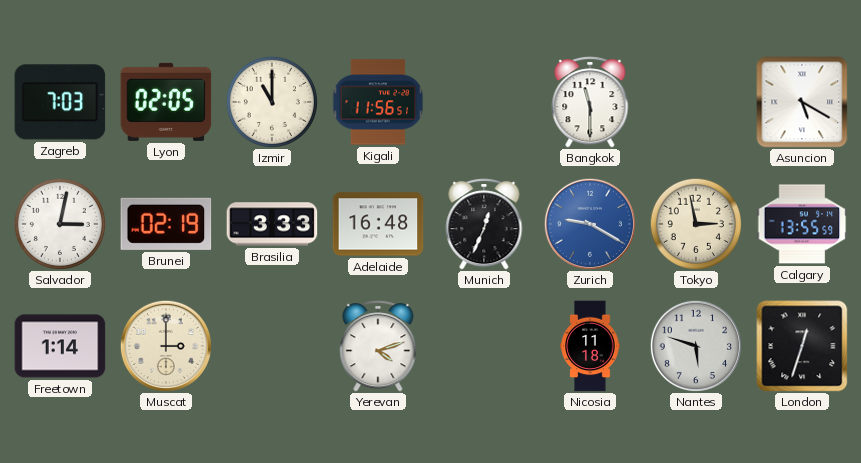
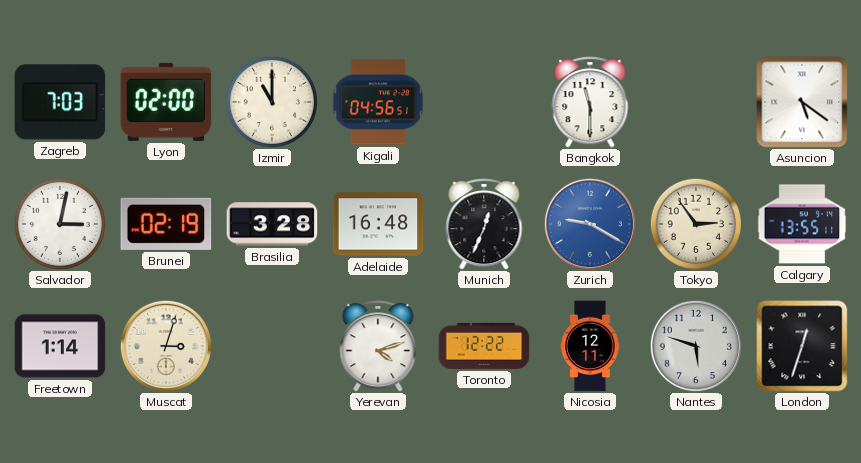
Lyon: 02:05 -> 02:00
Kigali: 11:56 -> 04:56
Asuncion: 5:20 -> 5:21
Brasilia: 3:33 -> 3:28
Tokyo: 2:58 -> 2:54
Calgary: 13:55:59 -> 13:55:11
Muscat: 3:00 -> 3:03
Toronto: none -> 12:22
Nicosia: 11:18 -> 12:11
